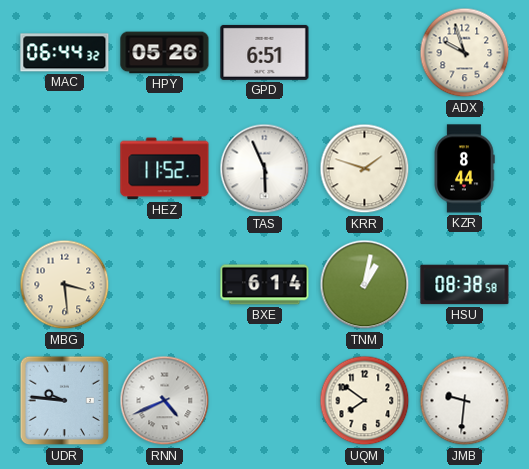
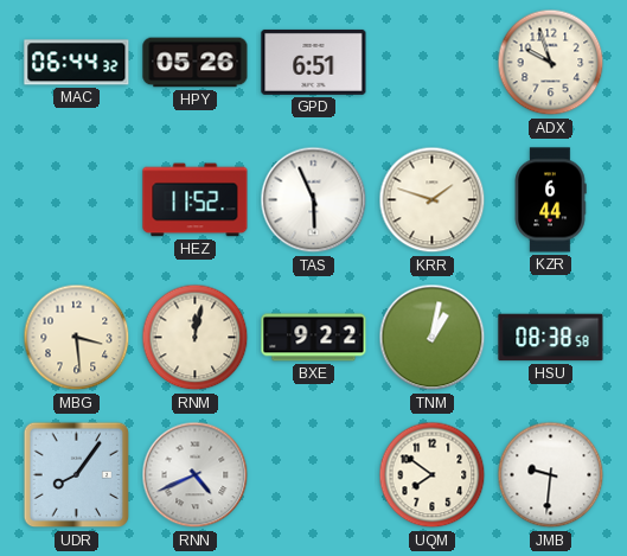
KZR: 8:44 -> 6:44
RNM: none -> 12:02
BXE: 6:14 -> 9:22
UDR: 9:46 -> 8:06
